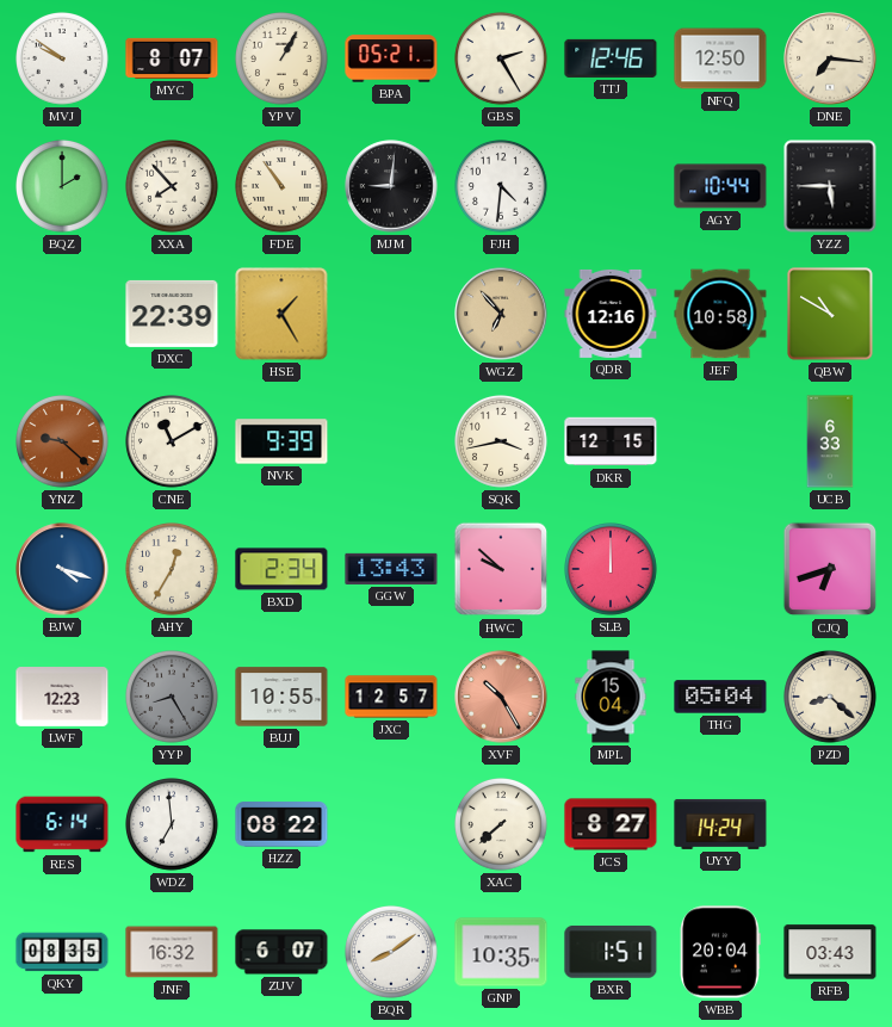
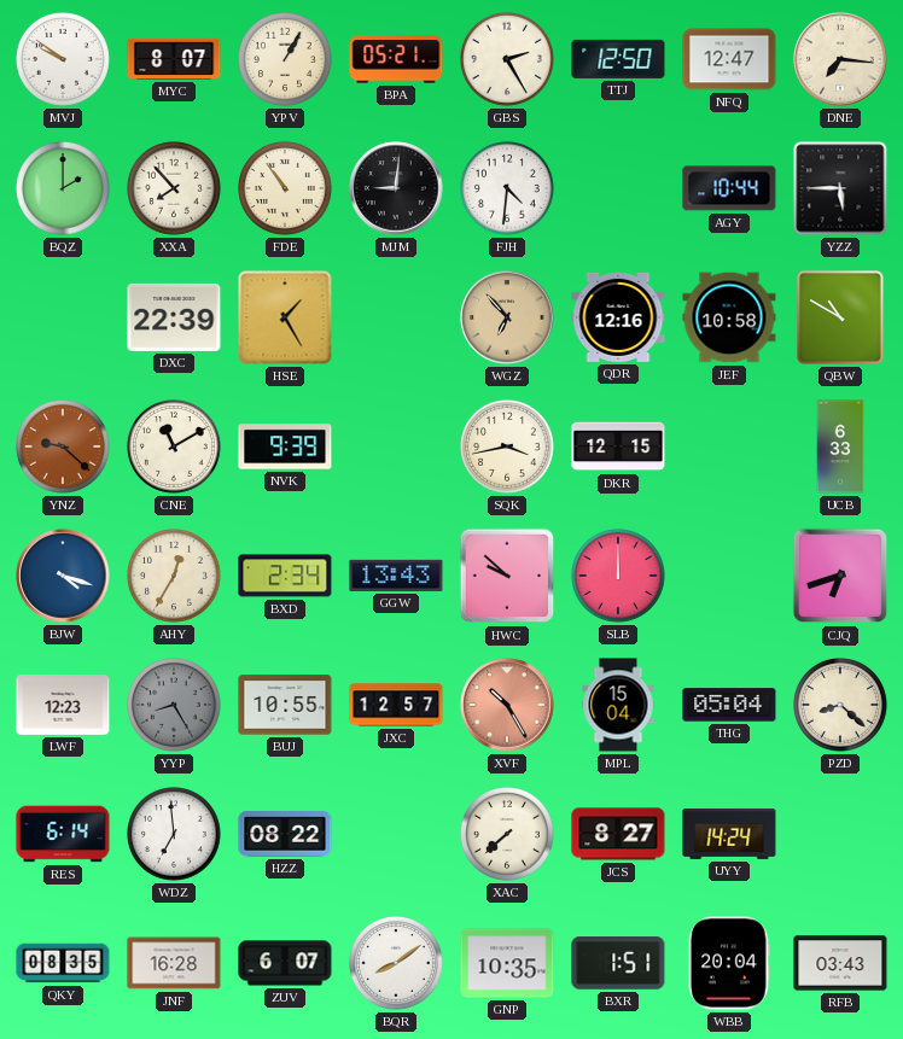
TTJ: 12:46 -> 12:50
NFQ: 12:50 -> 12:47
JNF: 16:32 -> 16:28
